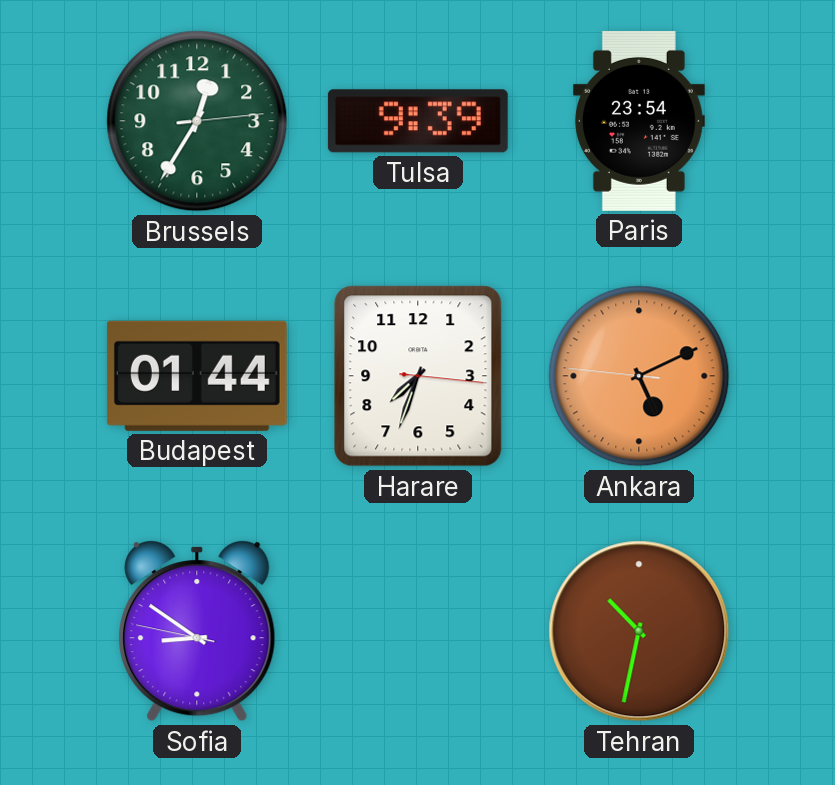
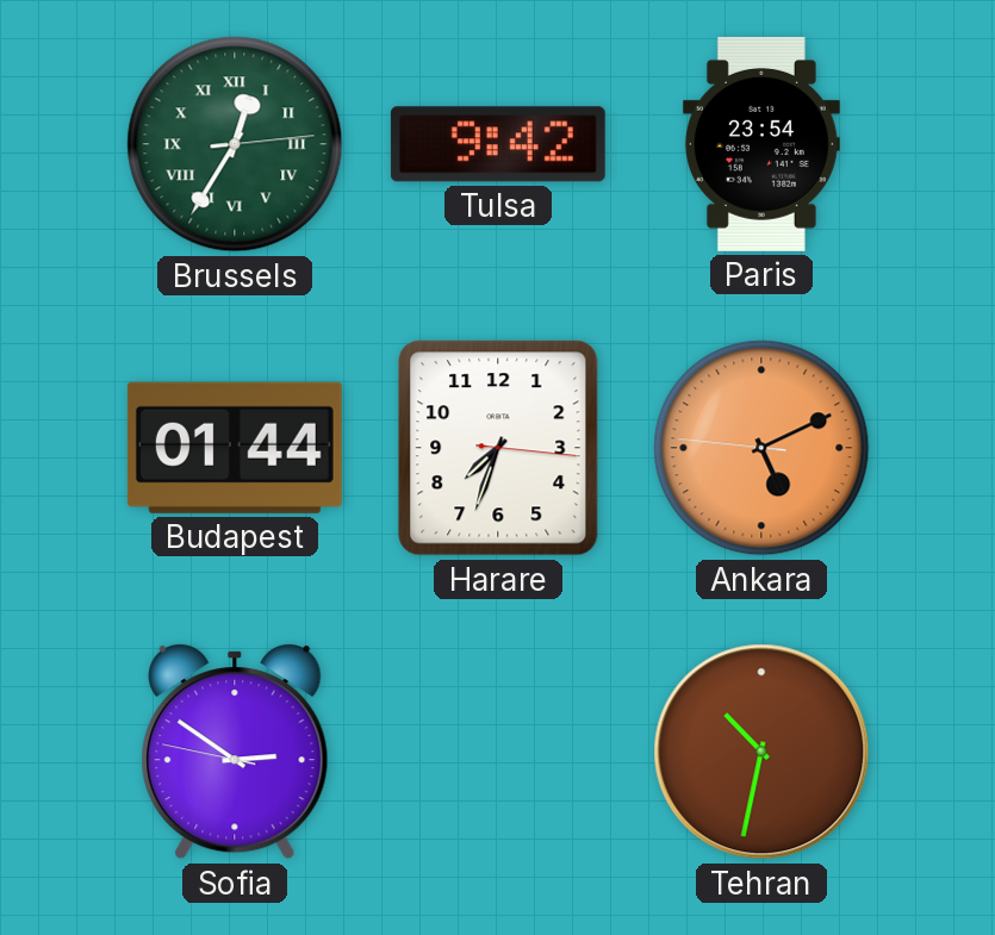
Brussels numerals: Arabic -> Roman
Tulsa: 9:39 -> 9:42
Sofia: 8:50 -> 2:50
